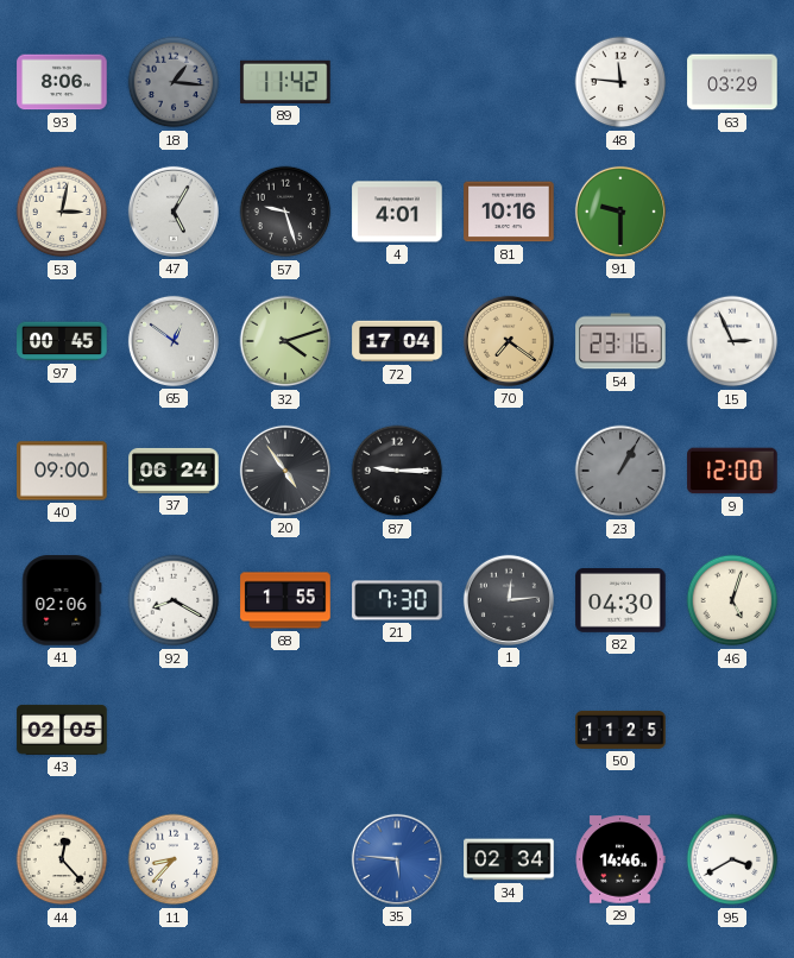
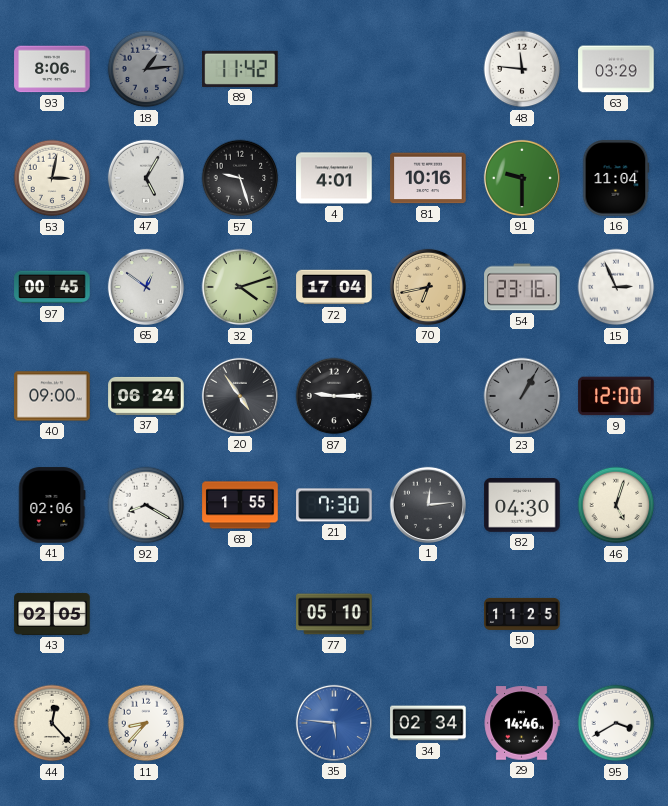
18: 1:16 -> 1:14
16: none -> 11:04
70: 7:21 -> 6:43
77: none -> 05:10
